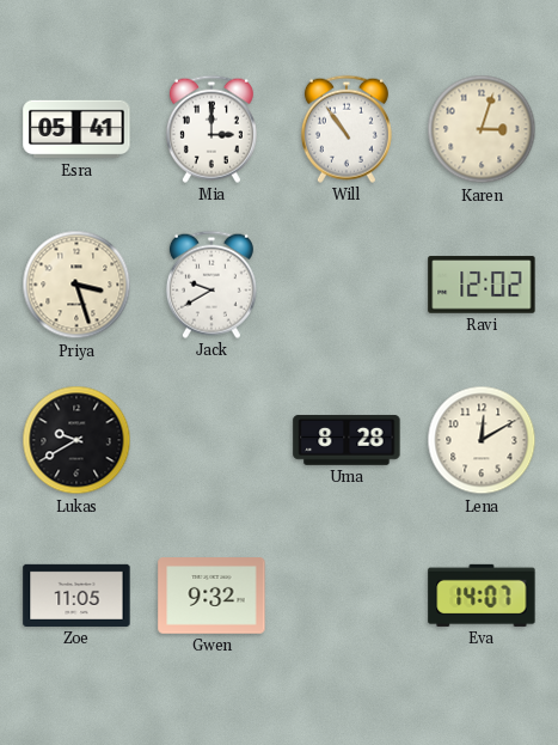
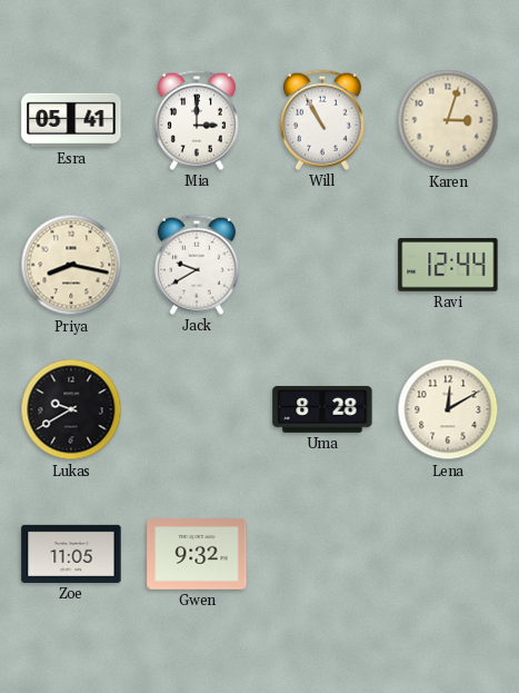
Will: 10:54 -> 10:55
Priya: 3:27 -> 8:17
Ravi: 12:02 -> 12:44
Eva: 14:07 -> none
